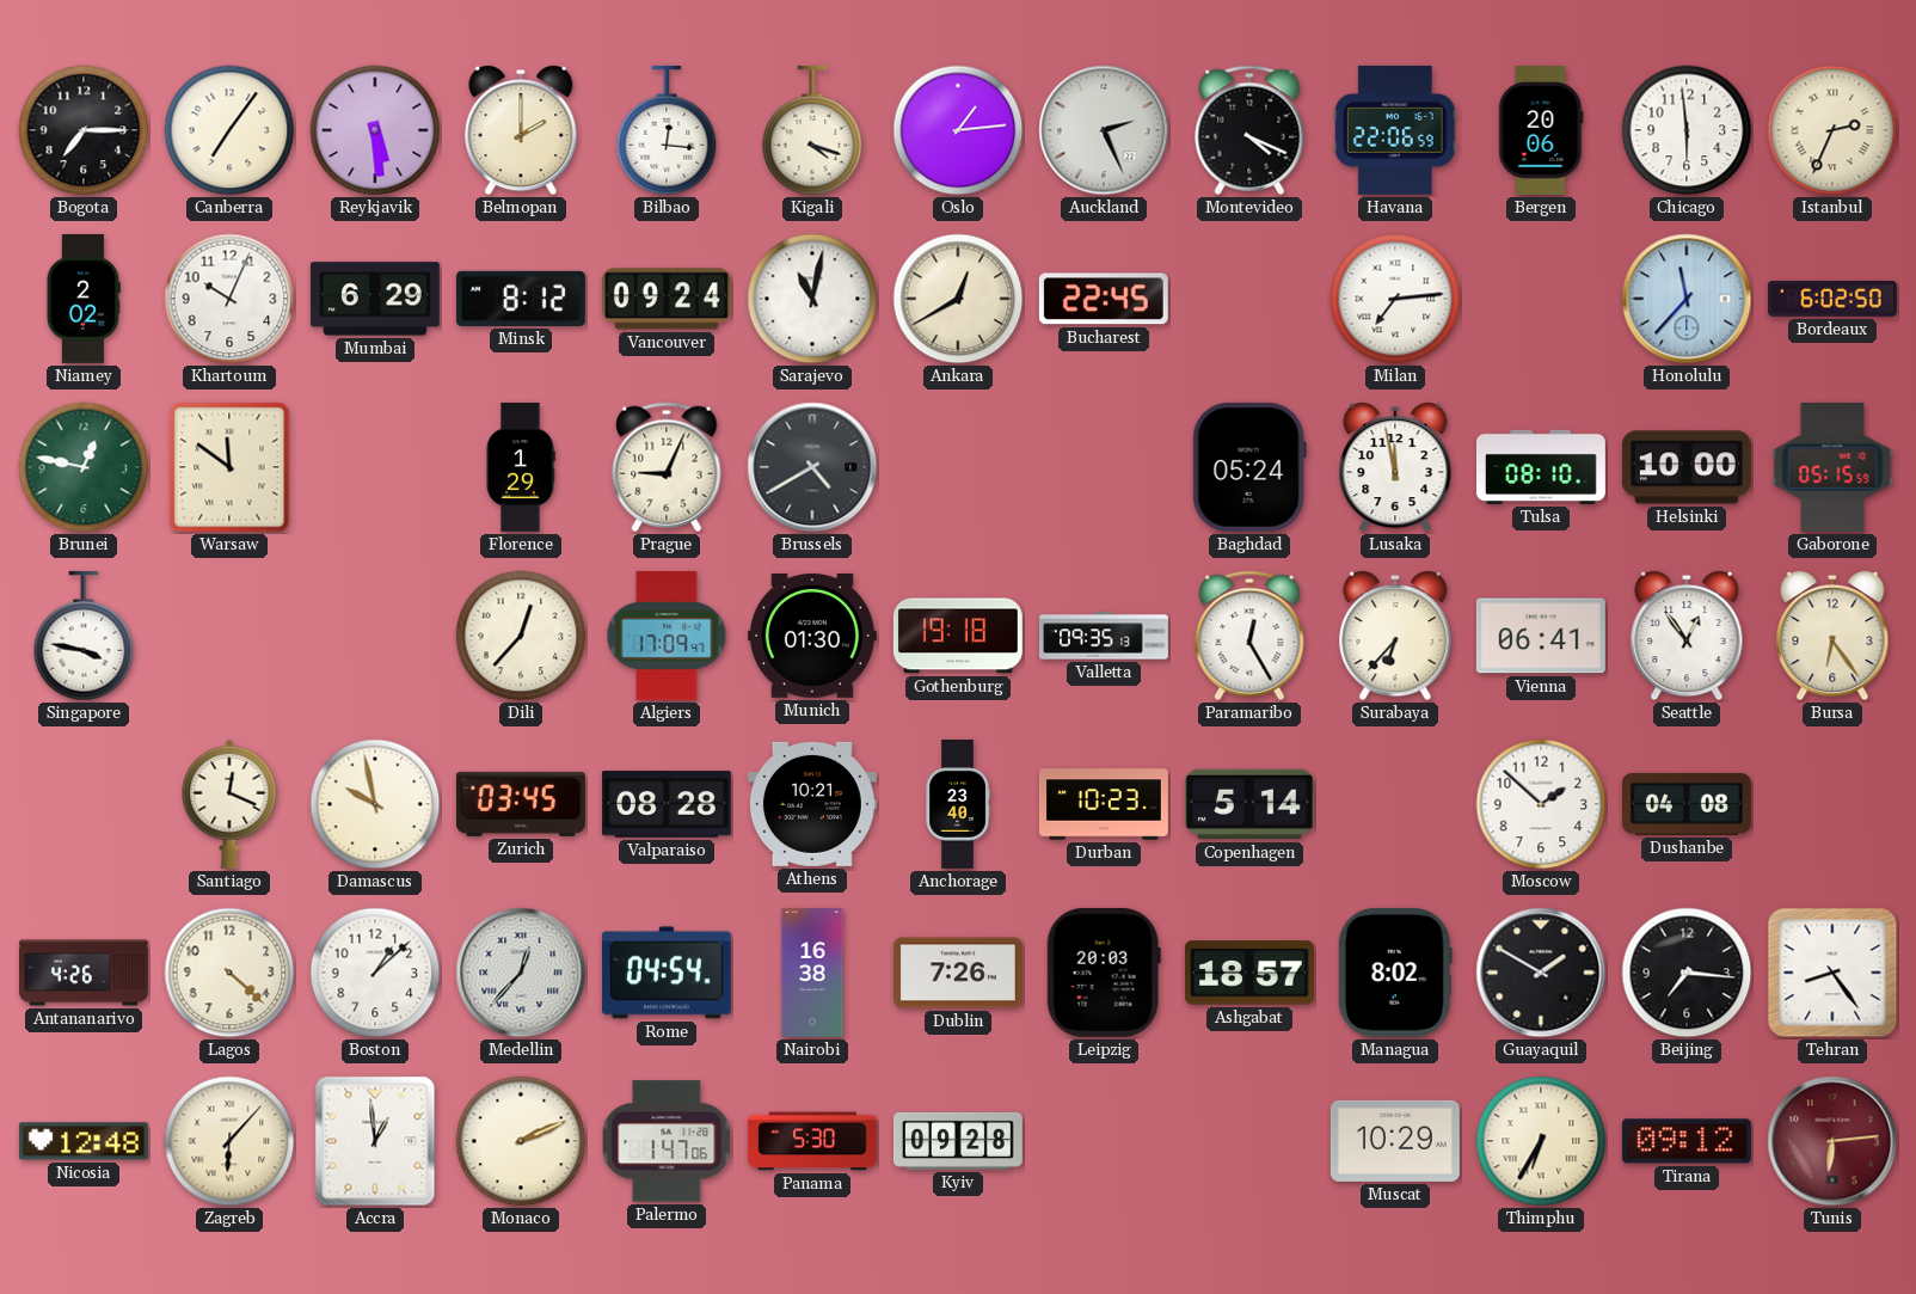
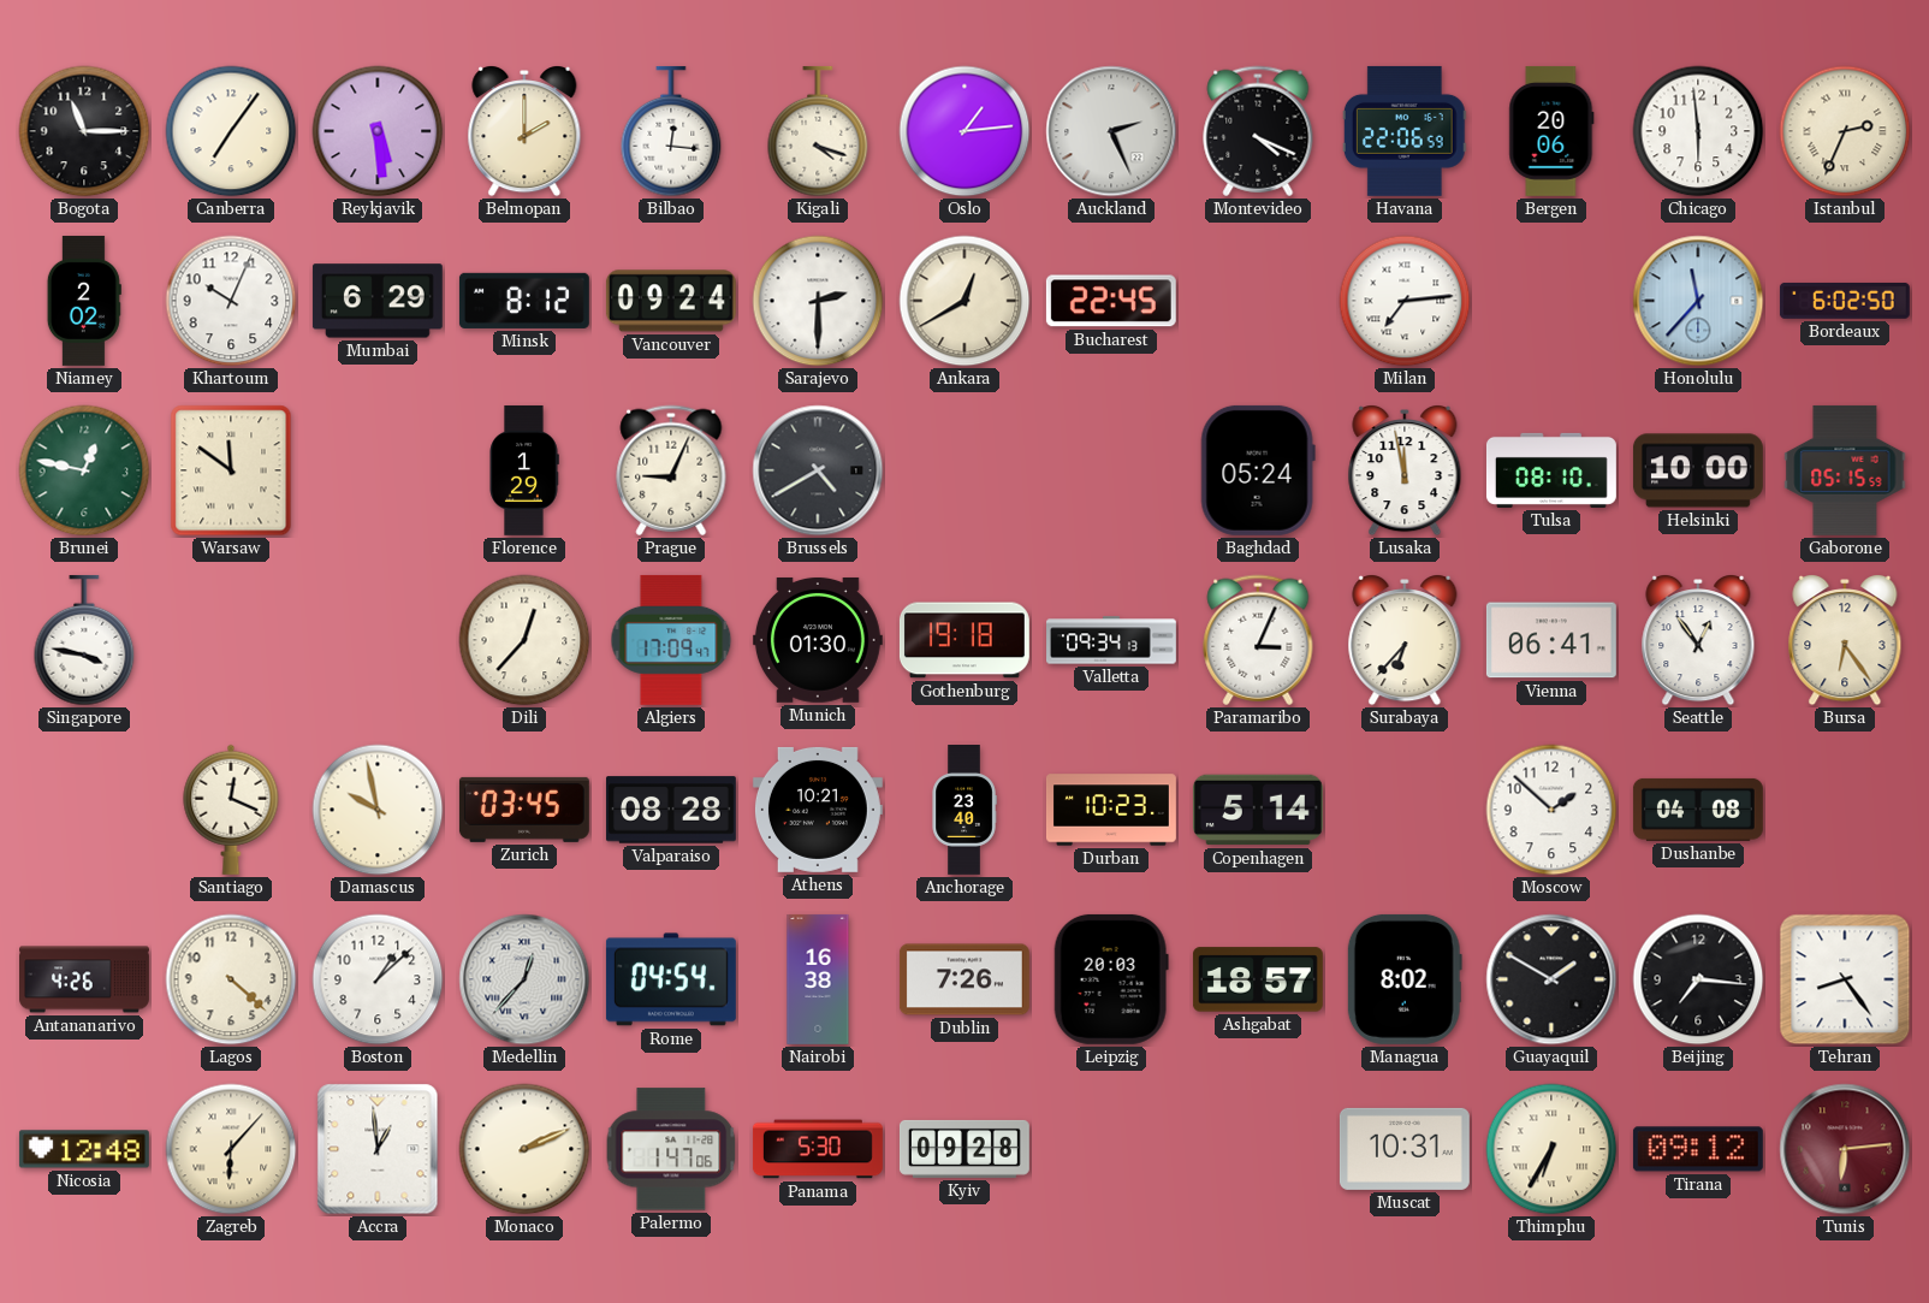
Bogota: 7:15 -> 11:15
Sarajevo: 11:02 -> 2:30
Valletta: 09:35 -> 09:34
Paramaribo: 12:25 -> 3:04
Muscat: 10:29 -> 10:31
